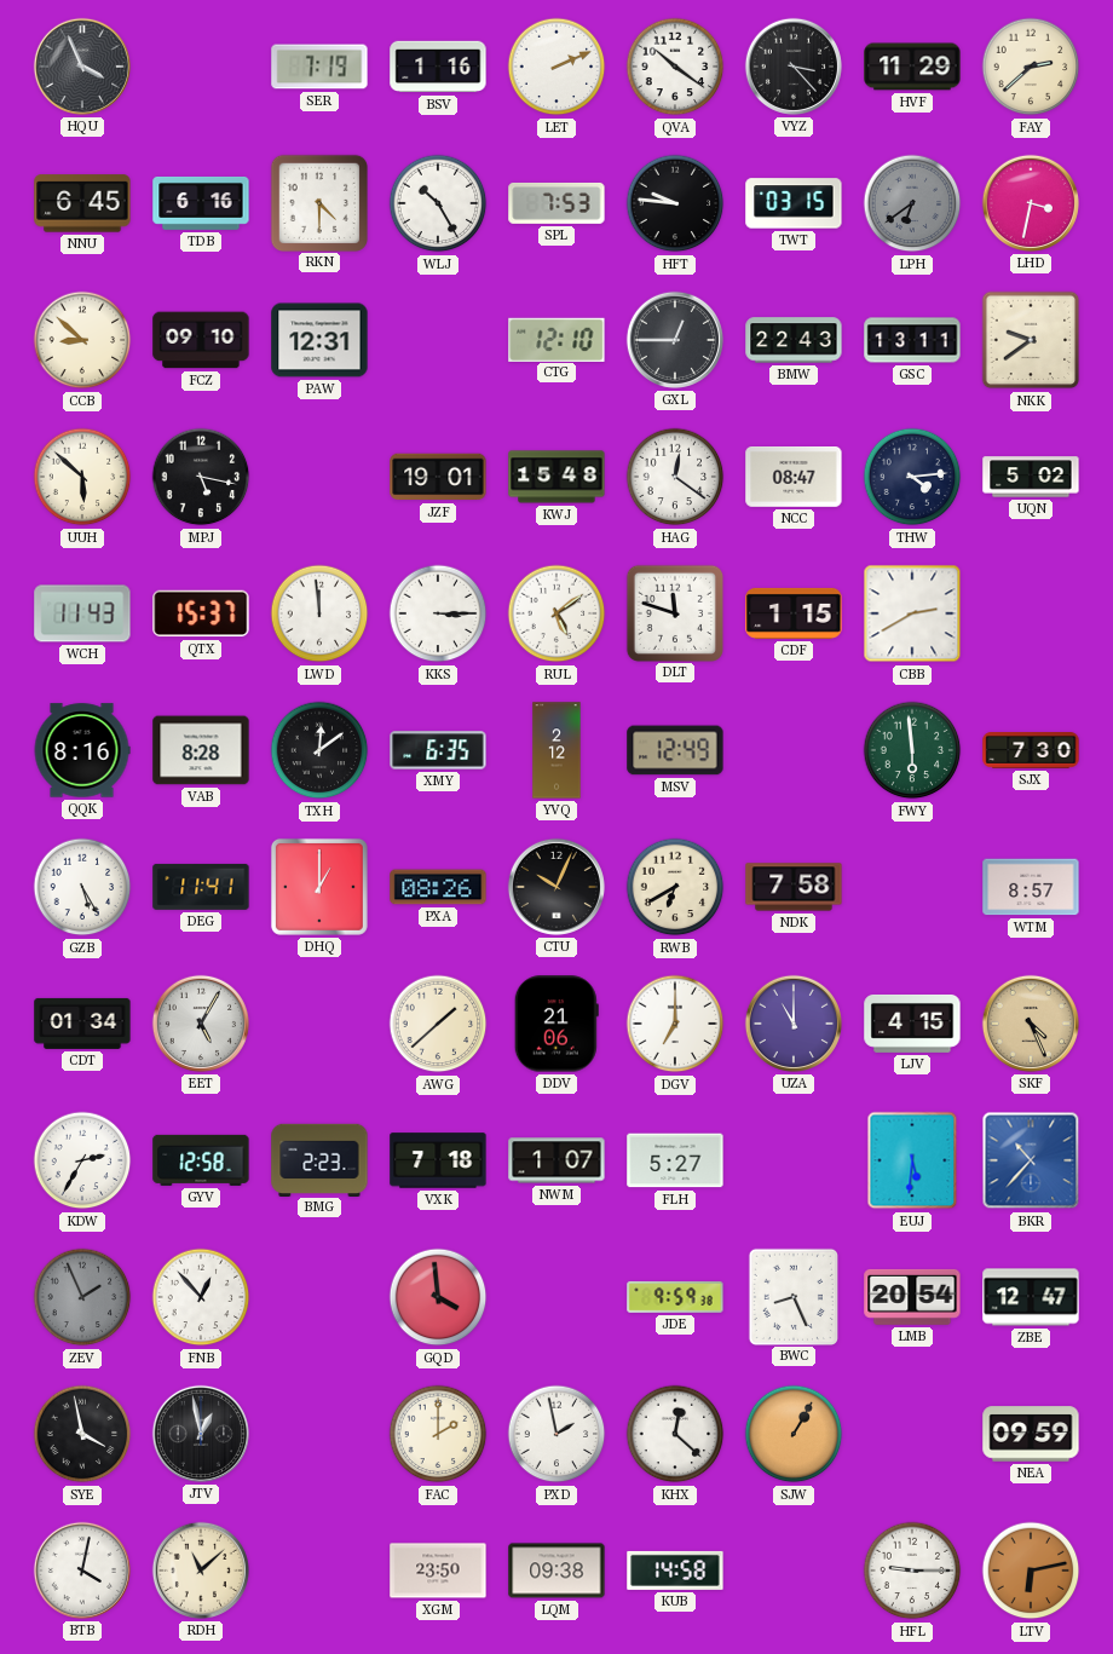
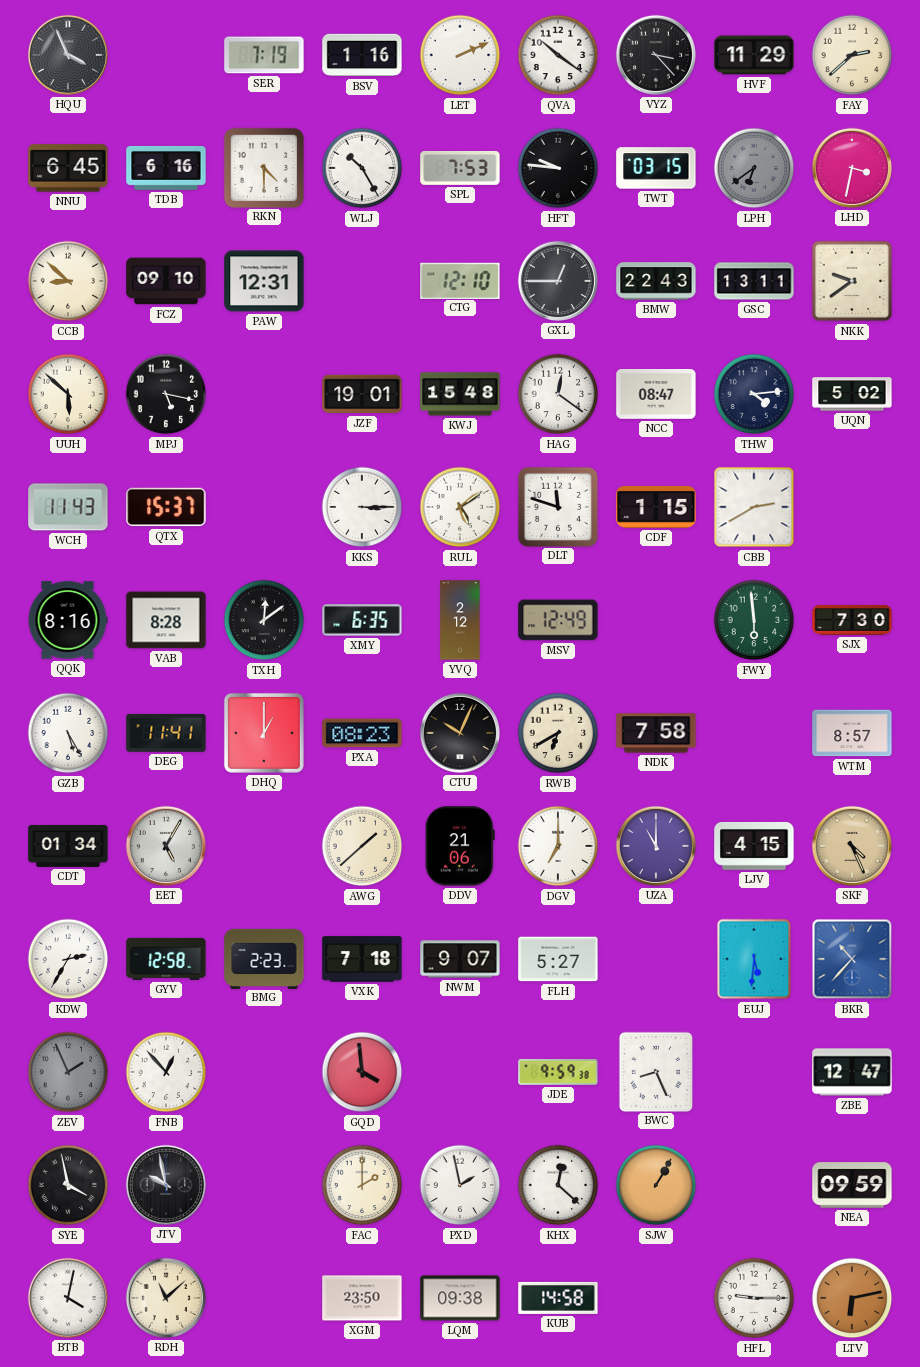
LWD: 11:59 -> none
PXA: 08:26 -> 08:23
NWM: 1:07 -> 9:07
LMB: 20:54 -> none
JTV: 12:58 -> 9:58
